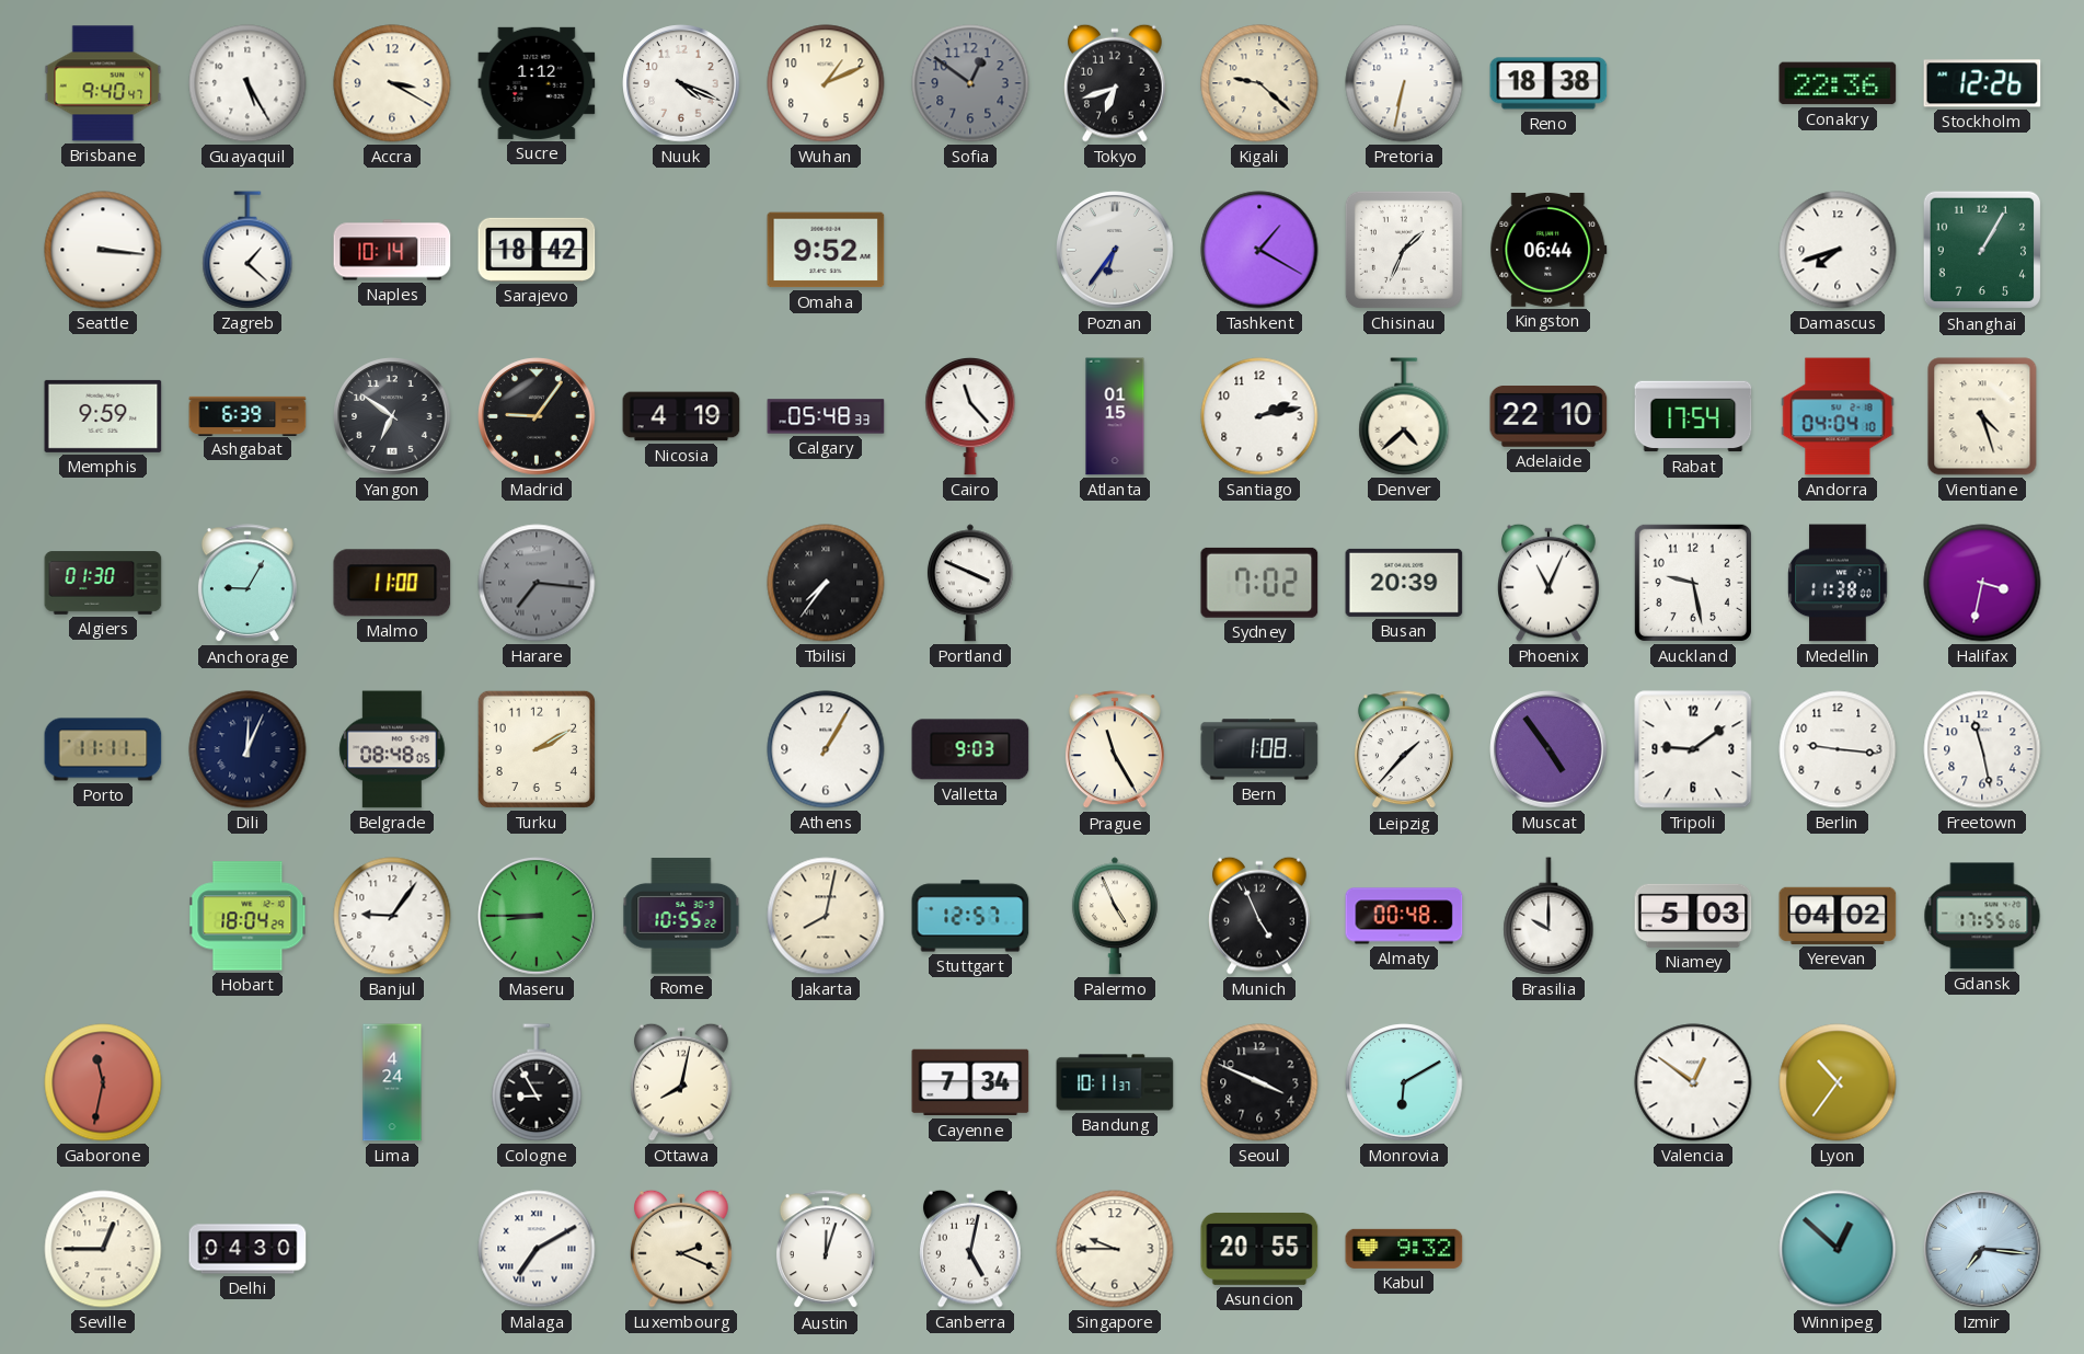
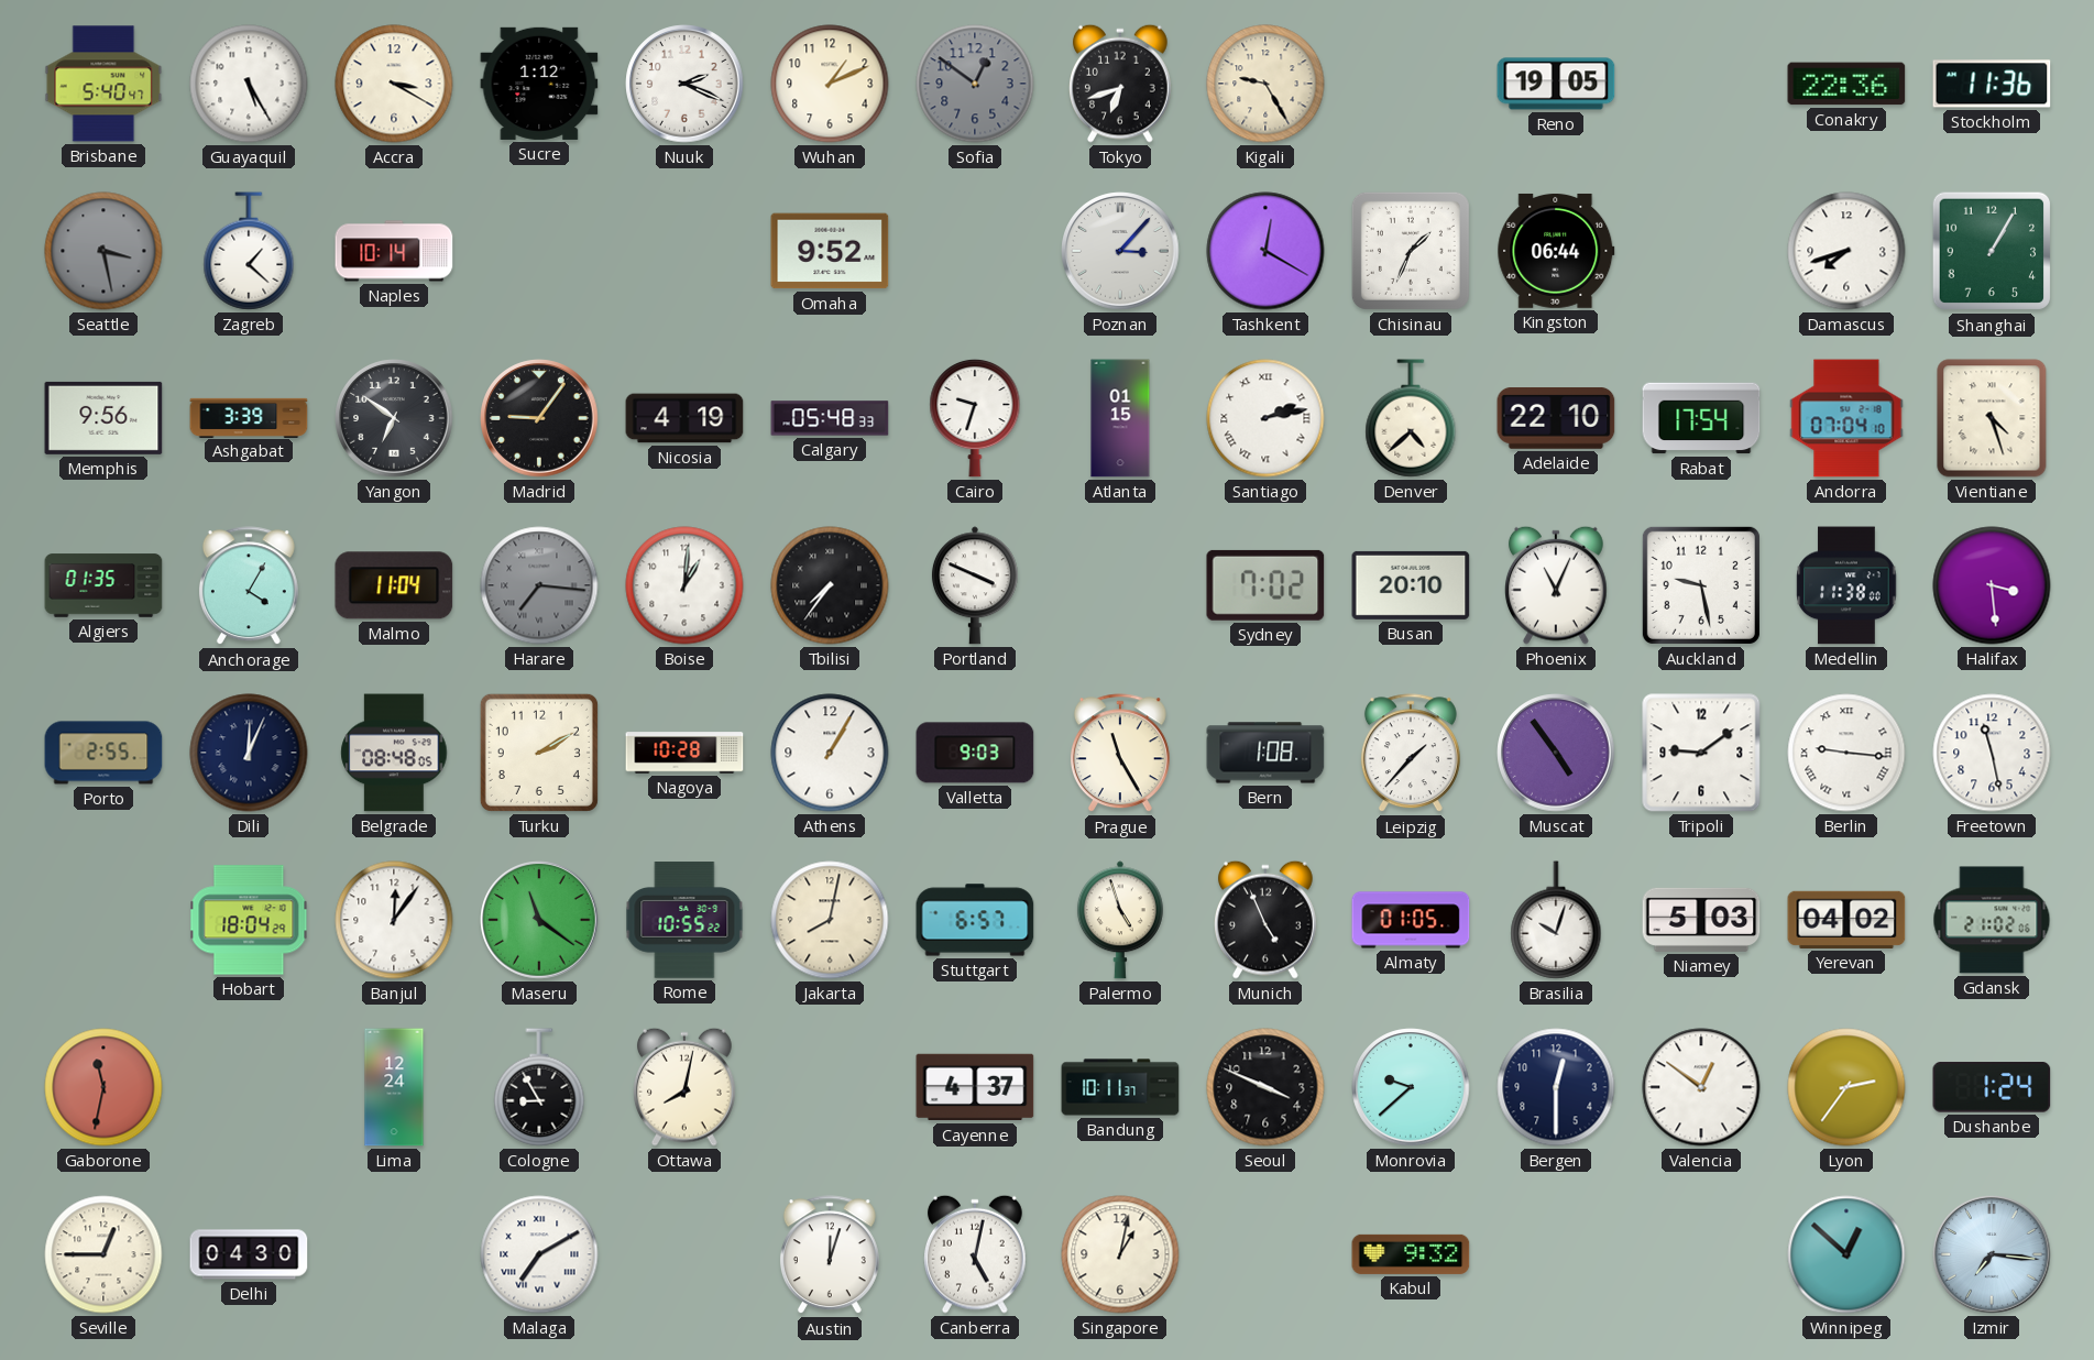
Brisbane: 9:40 -> 5:40
Nuuk: 4:19 -> 2:19
Kigali: 9:22 -> 9:25
Pretoria: 6:32 -> none
Reno: 18:38 -> 19:05
Stockholm: 12:26 -> 11:36
Seattle: 3:16 -> 3:28
Seattle dial: white -> grey
Sarajevo: 18:42 -> none
Poznan: 6:36 -> 3:07
Tashkent: 1:20 -> 12:20
Memphis: 9:59 -> 9:56
Ashgabat: 6:39 -> 3:39
Cairo: 11:23 -> 9:33
Santiago numerals: Arabic -> Roman
Andorra: 04:04 -> 07:04
Algiers: 01:30 -> 01:35
Anchorage: 9:05 -> 4:05
Malmo: 11:00 -> 11:04
Boise: none -> 1:01
Busan: 20:39 -> 20:10
Halifax: 3:32 -> 3:29
Porto: 11:11 -> 2:55
Nagoya: none -> 10:28
Berlin numerals: Arabic -> Roman
Banjul: 9:06 -> 12:06
Maseru: 8:45 -> 11:21
Stuttgart: 12:57 -> 6:57
Palermo: 4:56 -> 4:57
Almaty: 00:48 -> 01:05
Brasilia: 10:00 -> 10:03
Gdansk: 17:55 -> 21:02
Lima: 4:24 -> 12:24
Cayenne: 7:34 -> 4:37
Monrovia: 6:10 -> 9:38
Bergen: none -> 12:30
Lyon: 10:36 -> 2:36
Dushanbe: none -> 1:24
Luxembourg: 2:19 -> none
Singapore: 9:45 -> 1:02
Asuncion: 20:55 -> none
